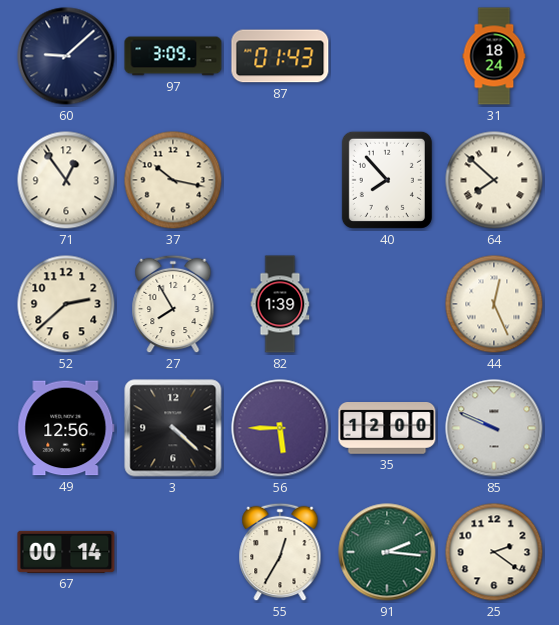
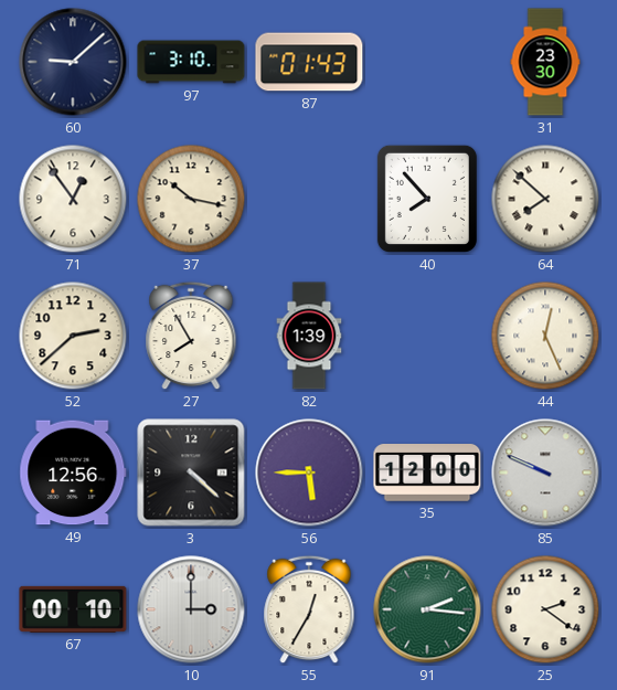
97: 3:09 -> 3:10
31: 18:24 -> 23:30
67: 00:14 -> 00:10
10: none -> 3:00
